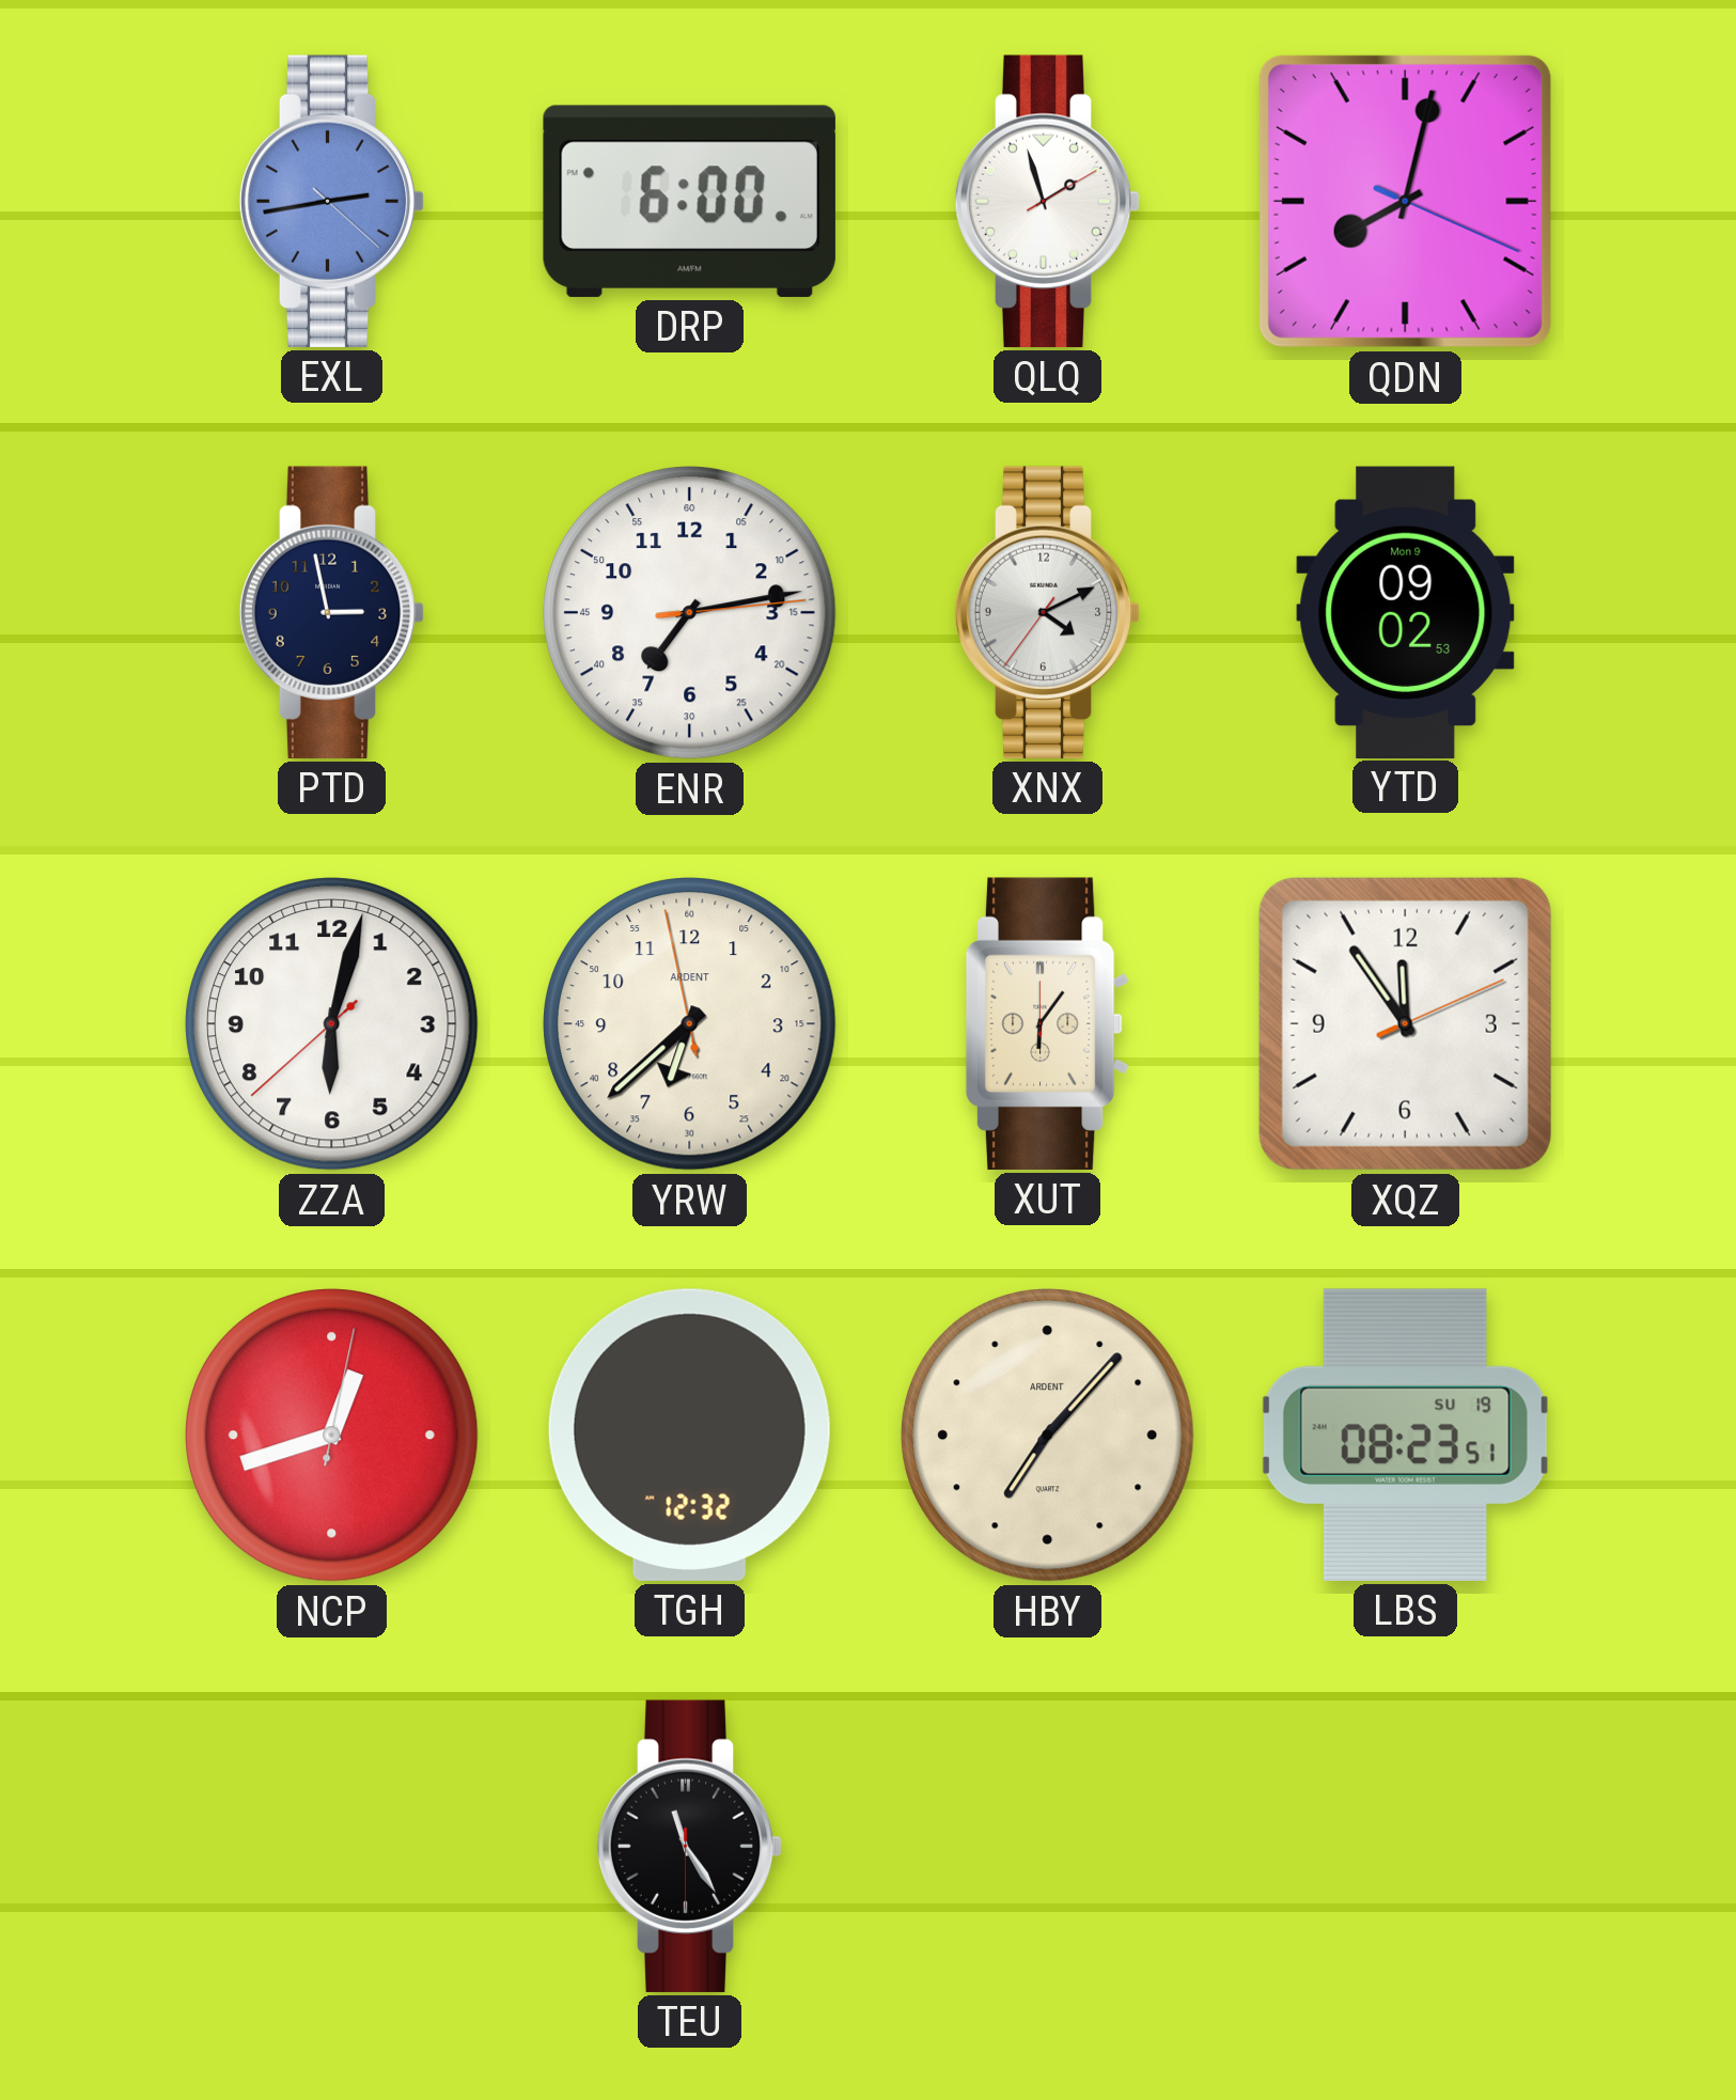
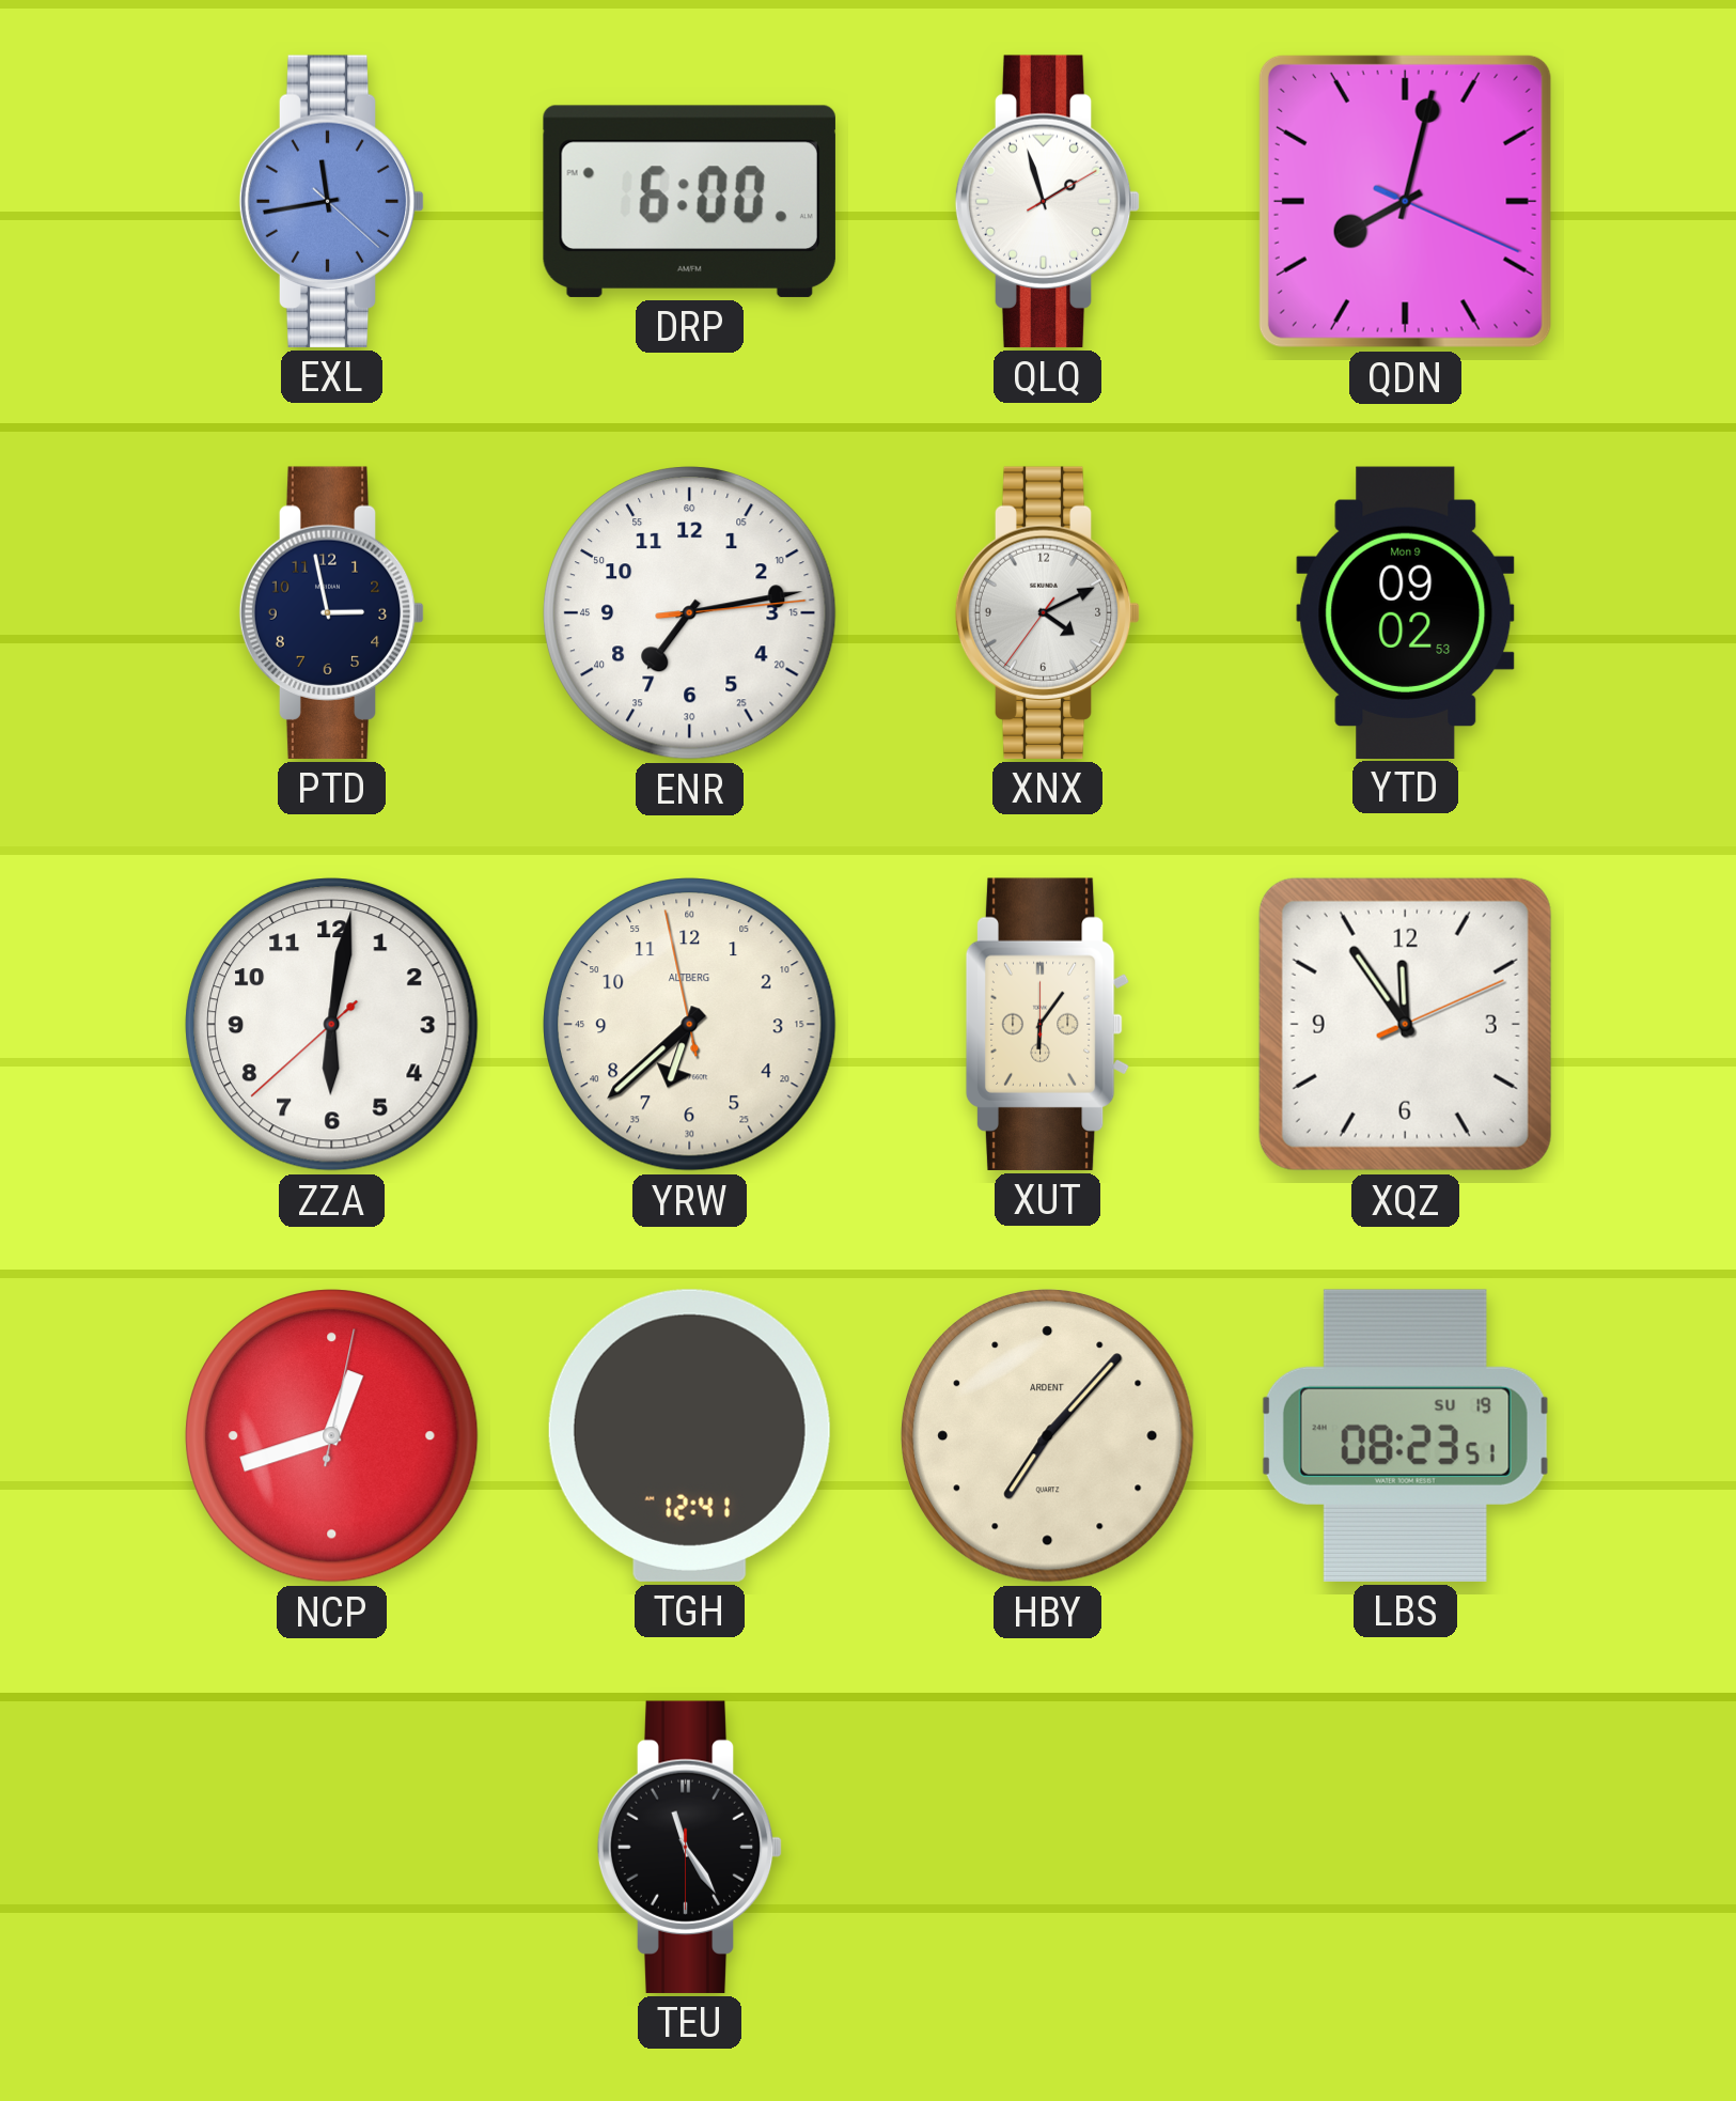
EXL: 2:43 -> 11:43
ZZA: 6:02 -> 6:01
YRW brand: ARDENT -> ALTBERG
TGH: 12:32 -> 12:41
